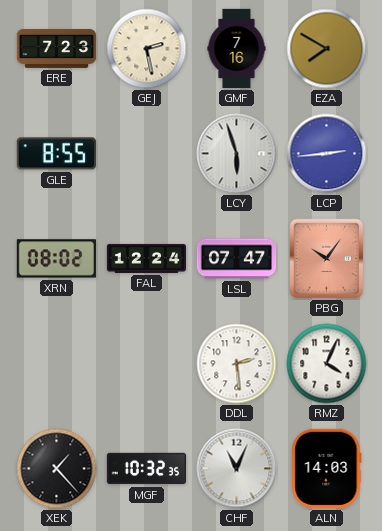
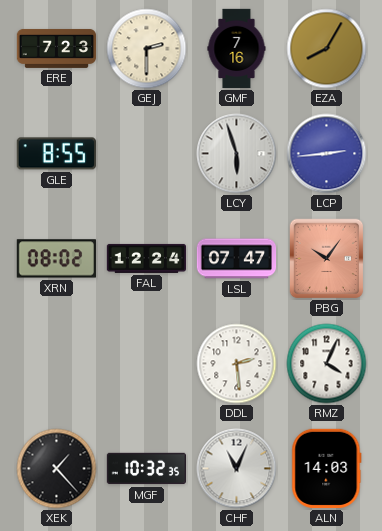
GEJ: 2:28 -> 2:30
EZA: 7:50 -> 8:05
